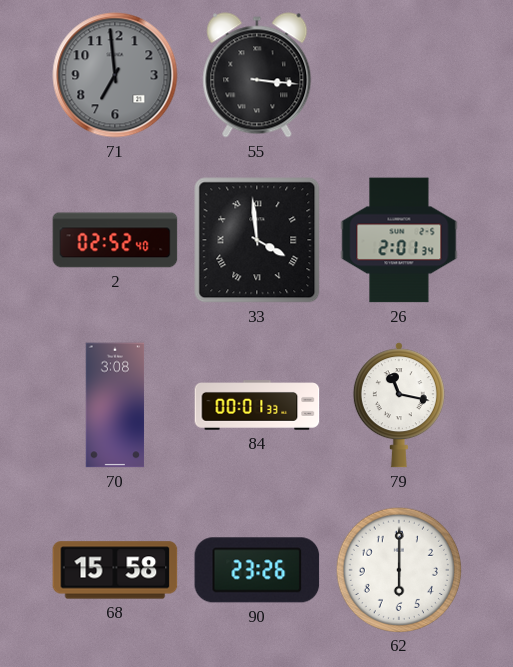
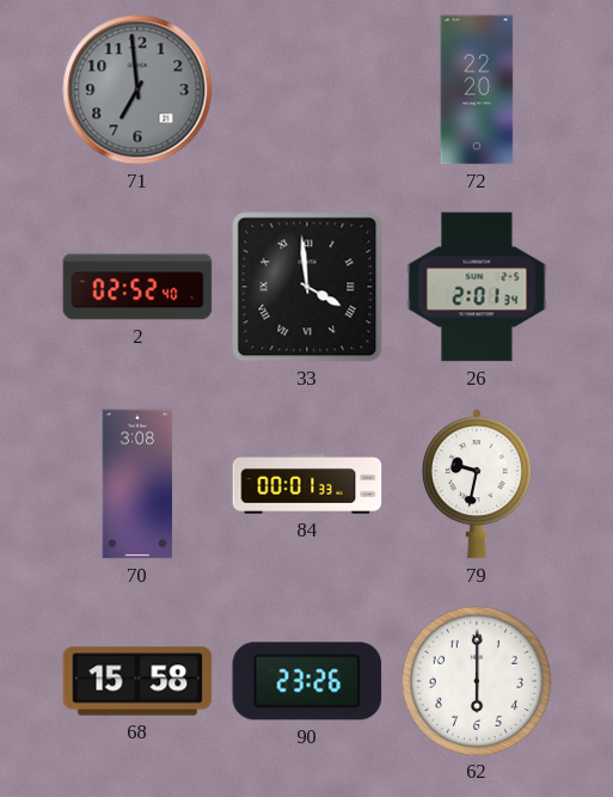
55: 3:16 -> none
72: none -> 22:20
79: 11:17 -> 9:32
